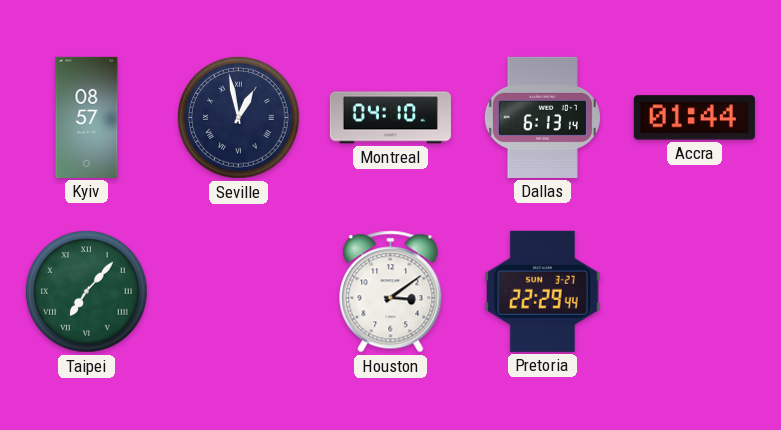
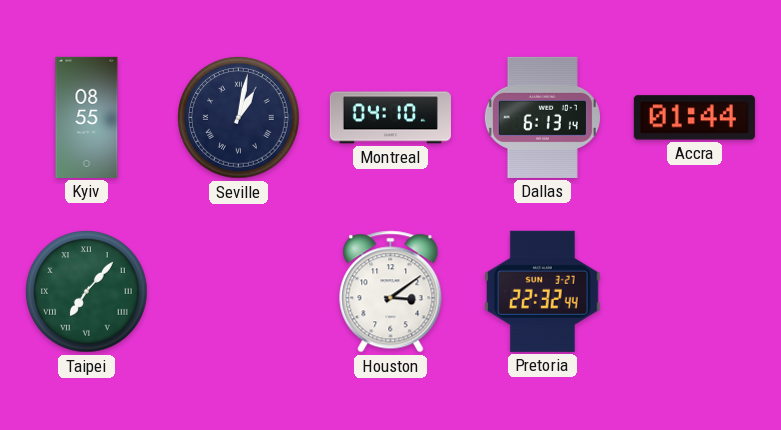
Kyiv: 08:57 -> 08:55
Seville: 12:58 -> 1:02
Pretoria: 22:29 -> 22:32
